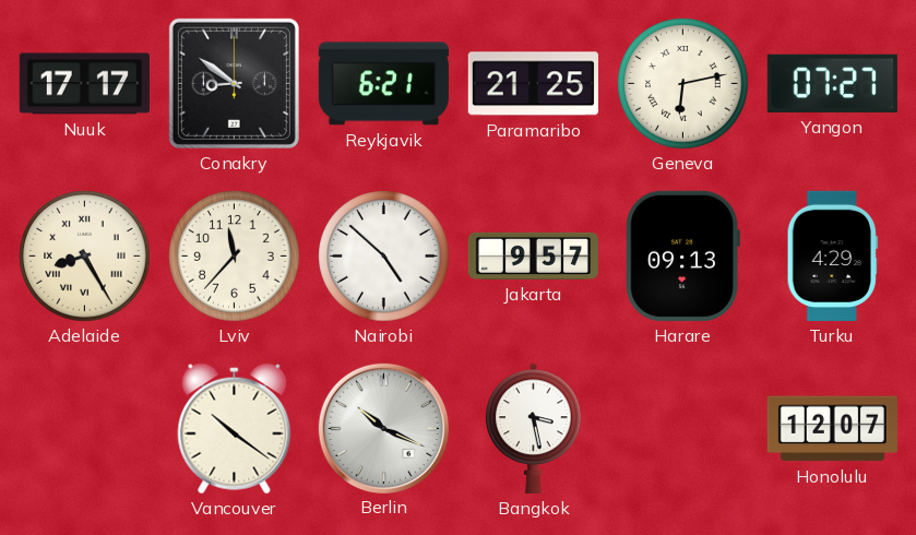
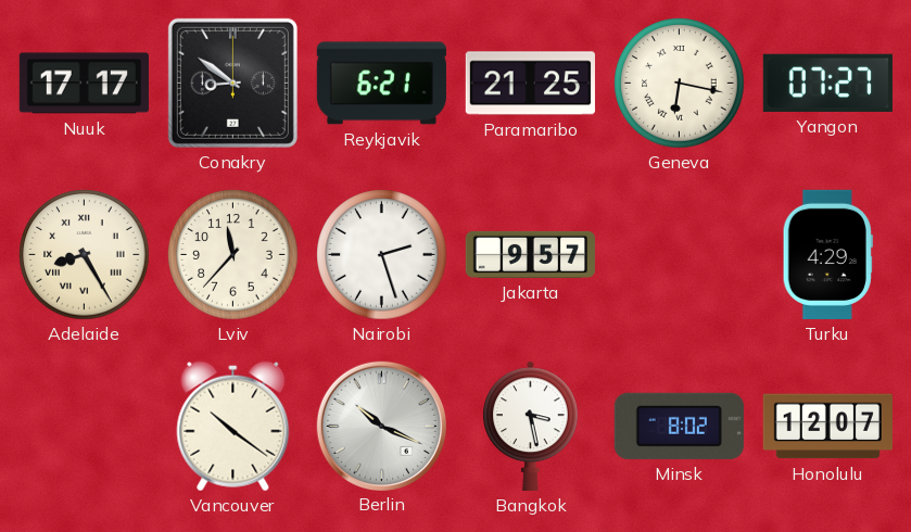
Geneva: 6:13 -> 6:17
Nairobi: 4:52 -> 2:27
Harare: 09:13 -> none
Minsk: none -> 8:02
